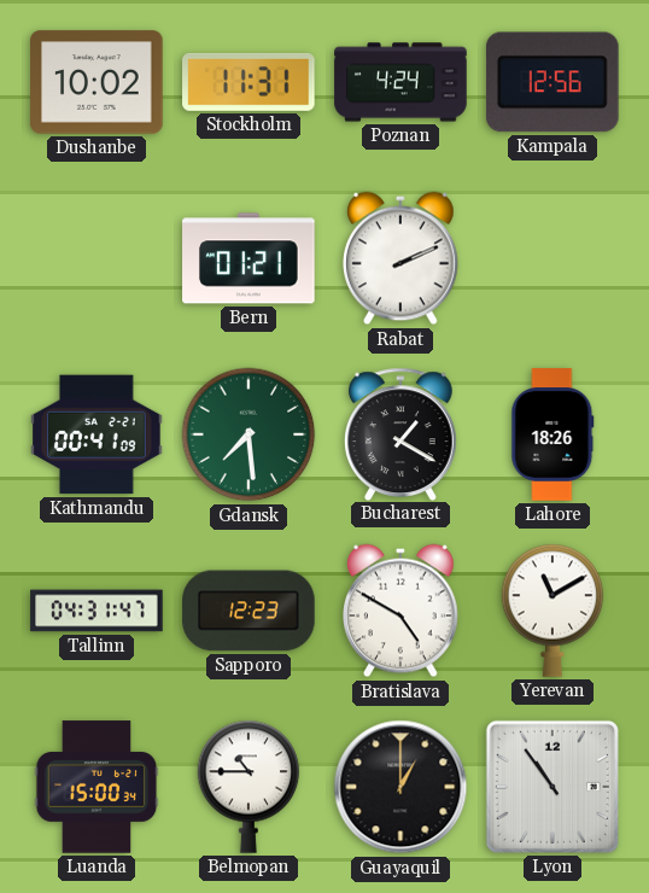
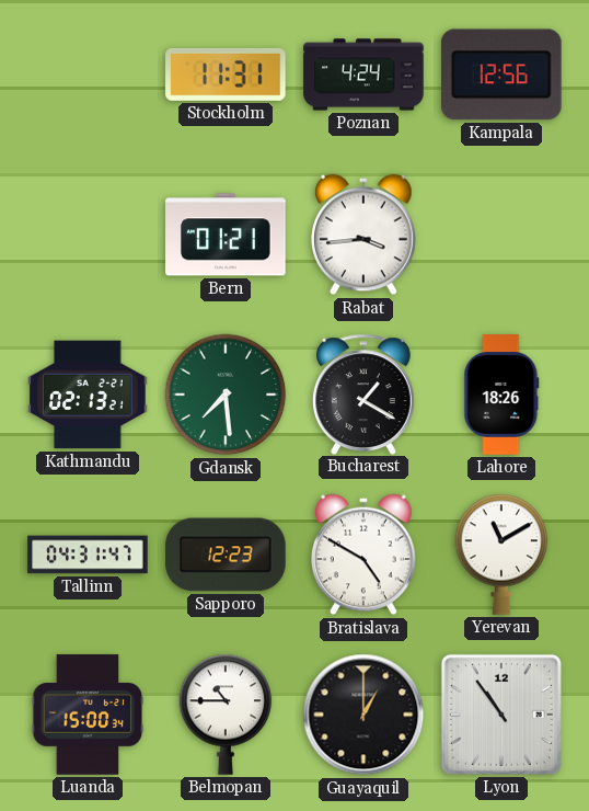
Dushanbe: 10:02 -> none
Rabat: 2:11 -> 3:44
Kathmandu: 00:41 -> 02:13
